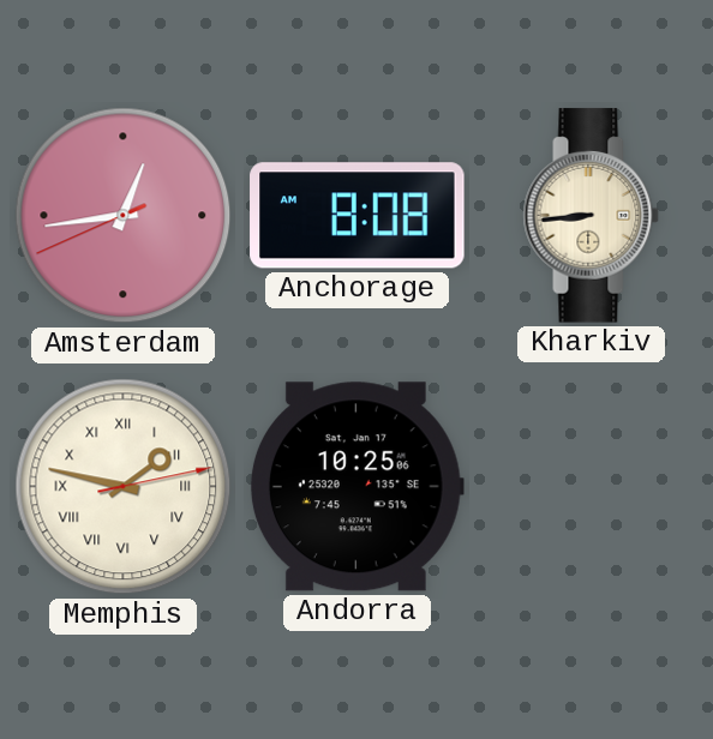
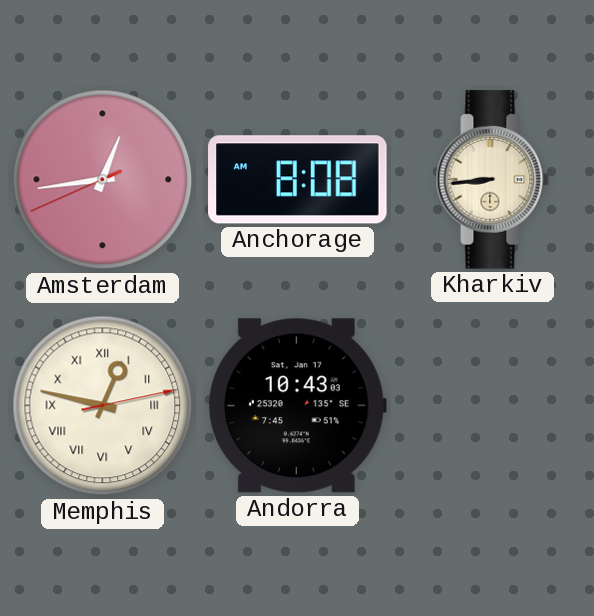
Memphis: 1:47 -> 12:47
Andorra: 10:25 -> 10:43
